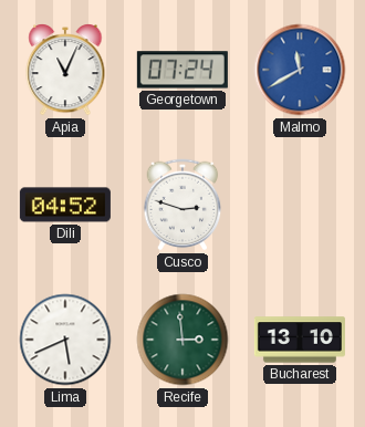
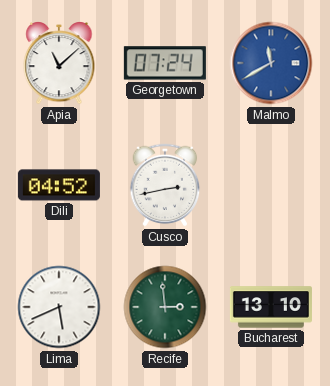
Apia: 11:04 -> 11:08
Cusco: 2:48 -> 2:43
